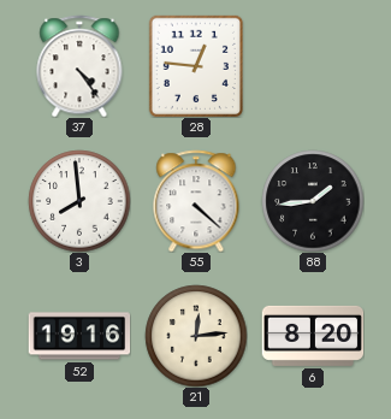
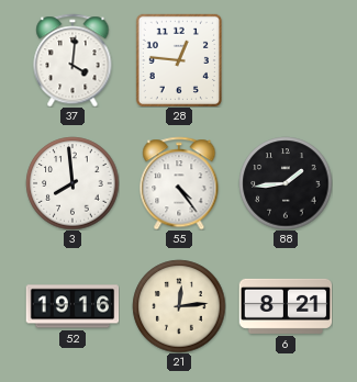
37: 4:24 -> 4:01
55: 4:22 -> 4:24
6: 8:20 -> 8:21
